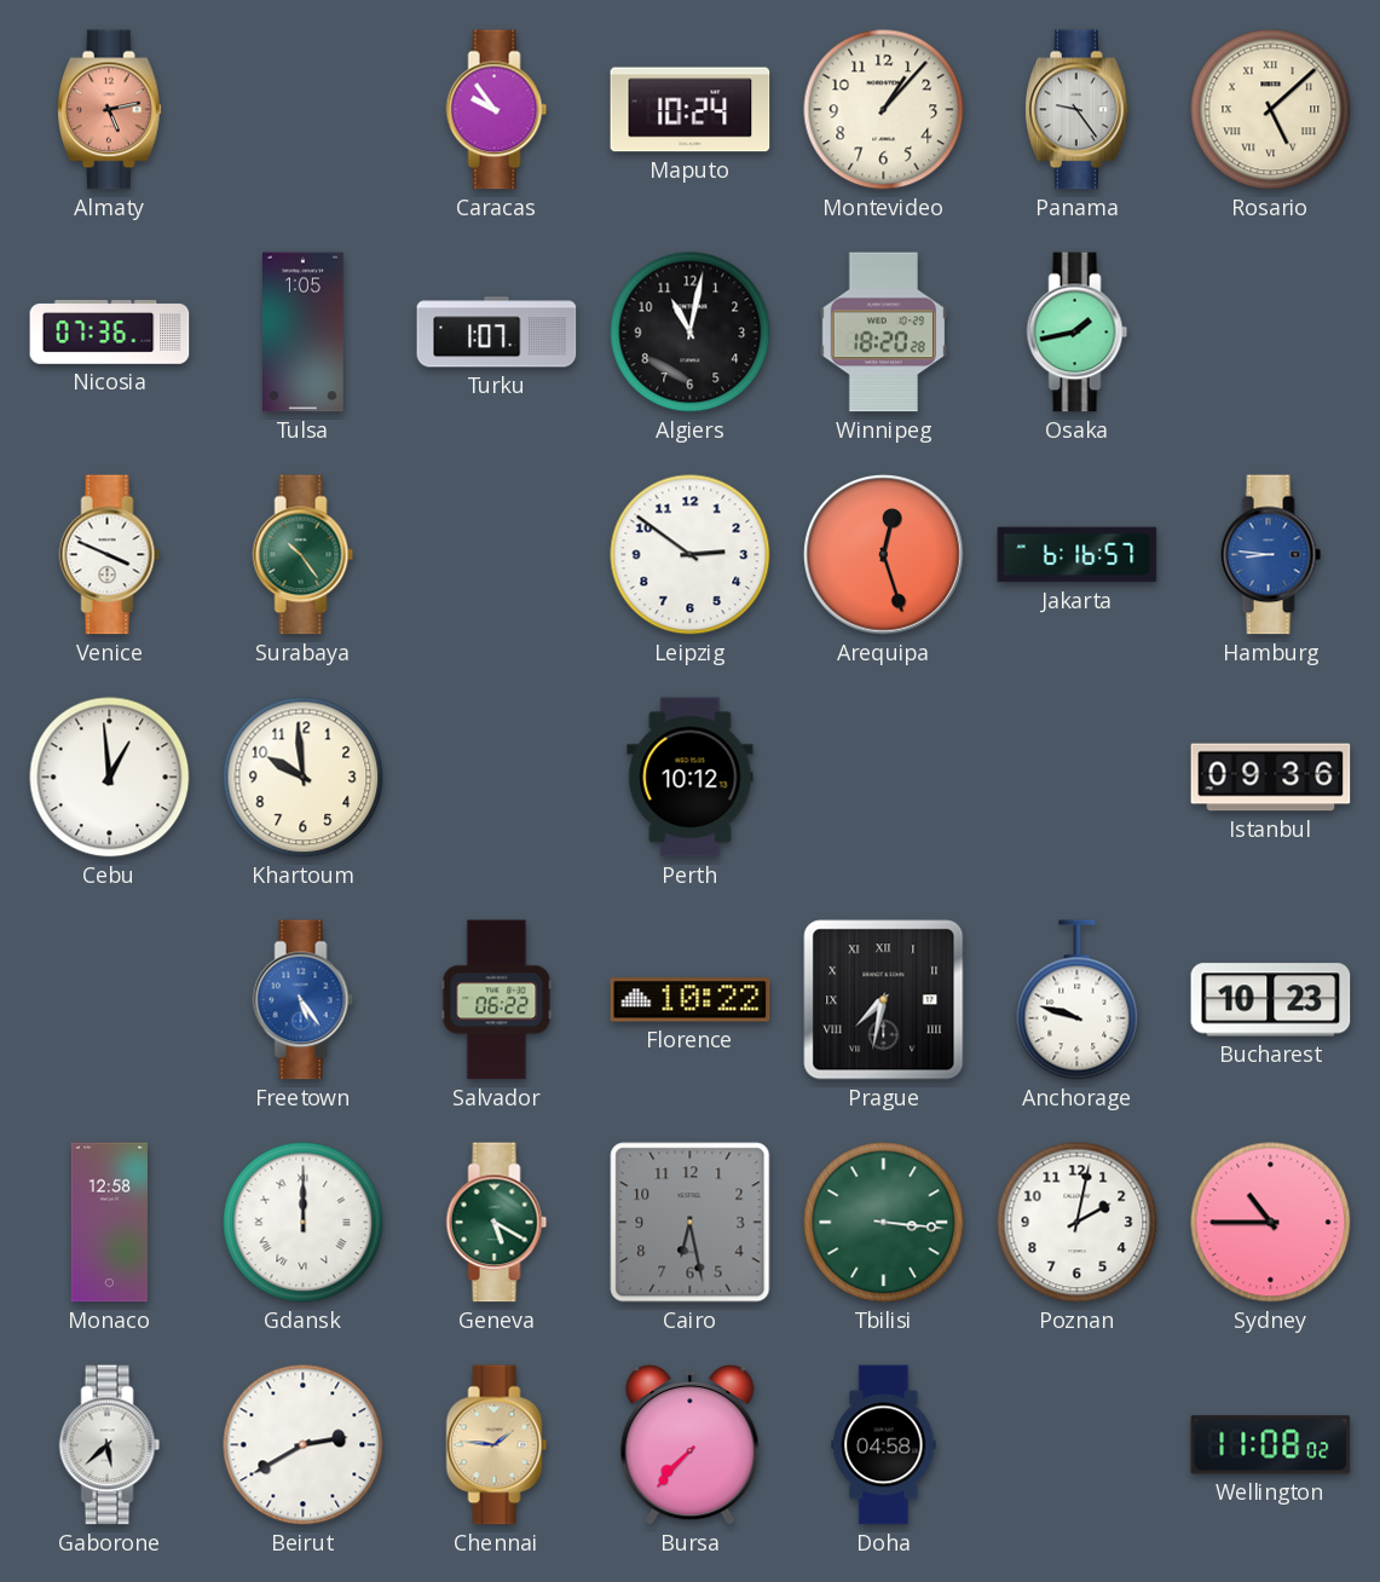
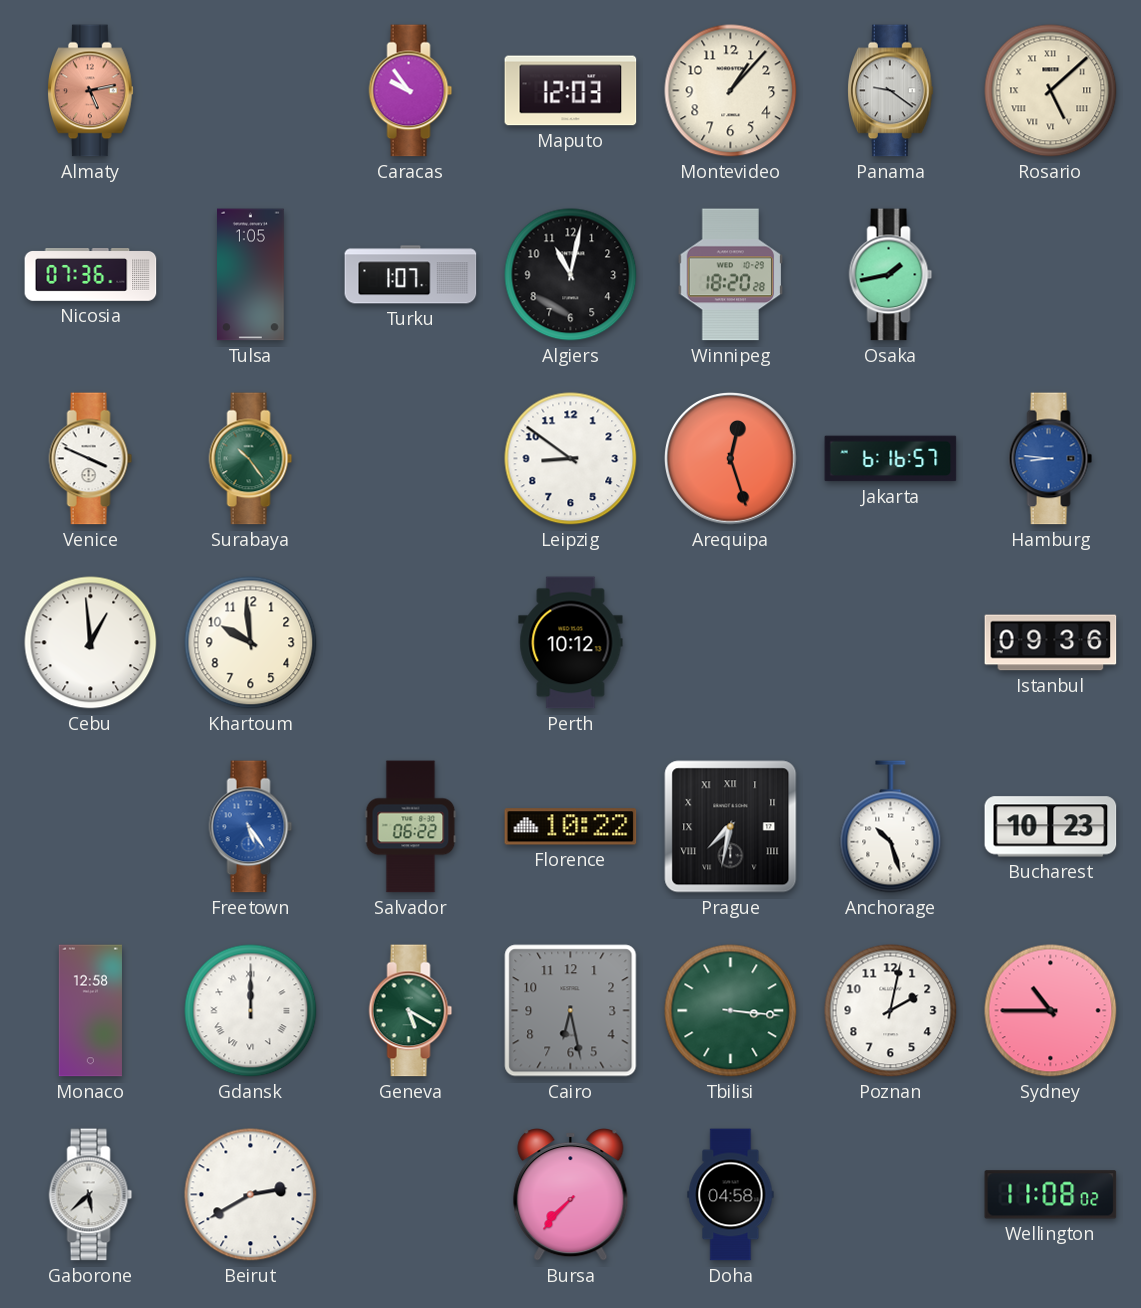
Maputo: 10:24 -> 12:03
Panama: 9:24 -> 9:21
Leipzig: 2:51 -> 8:51
Anchorage: 9:48 -> 10:27
Chennai: 1:46 -> none
